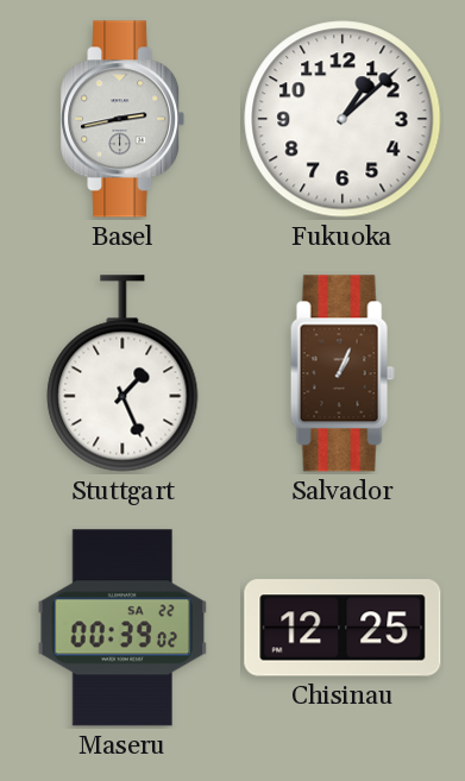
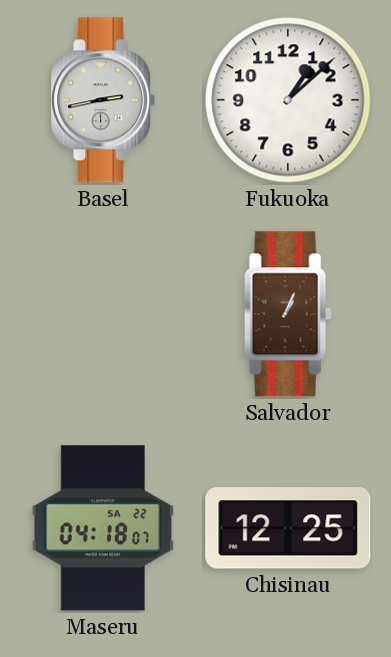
Stuttgart: 1:26 -> none
Maseru: 00:39 -> 04:18
